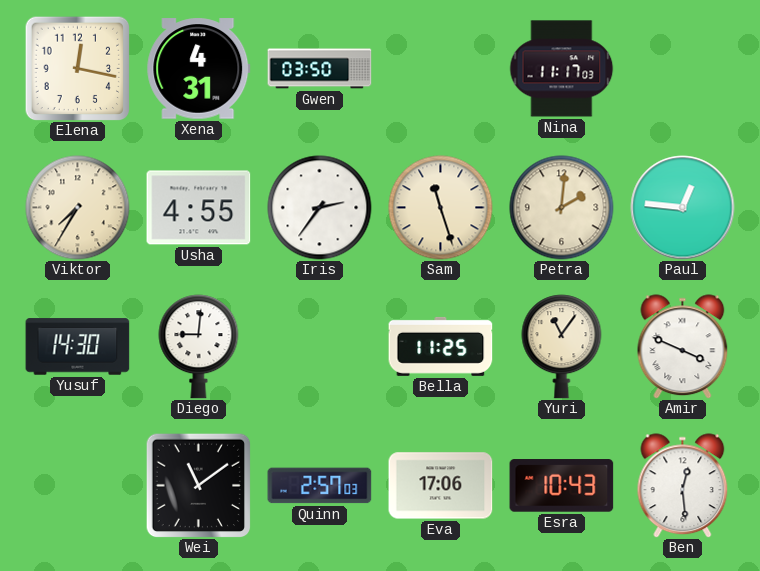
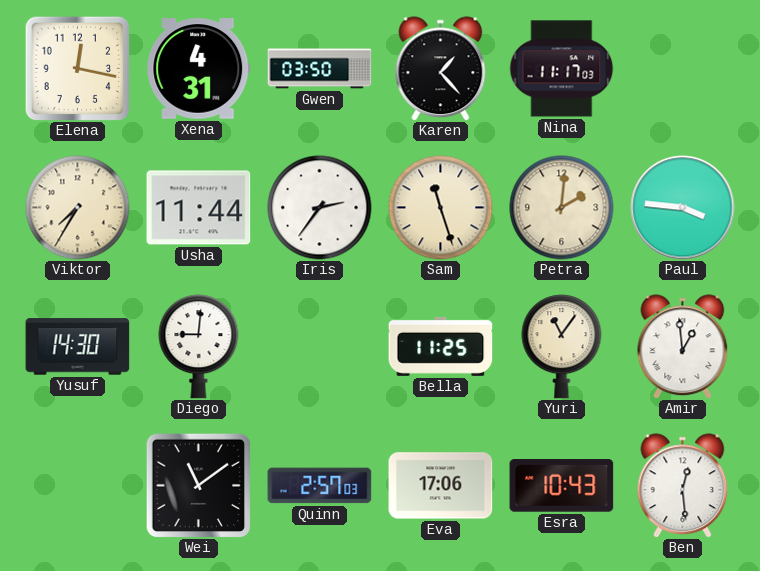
Karen: none -> 1:23
Usha: 4:55 -> 11:44
Paul: 12:46 -> 3:46
Amir: 3:49 -> 12:59
